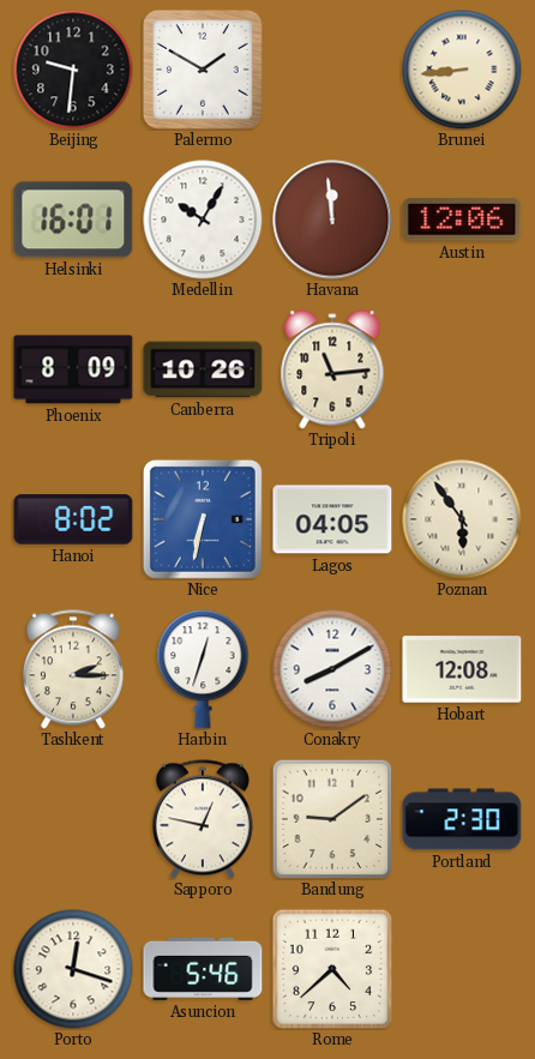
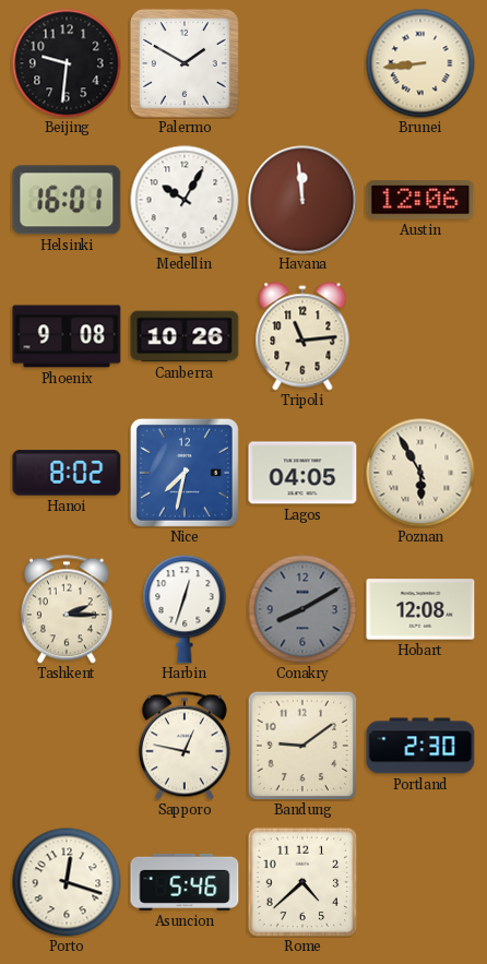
Phoenix: 8:09 -> 9:08
Nice: 6:32 -> 7:32
Poznan: 5:54 -> 5:55
Conakry dial: white -> grey
